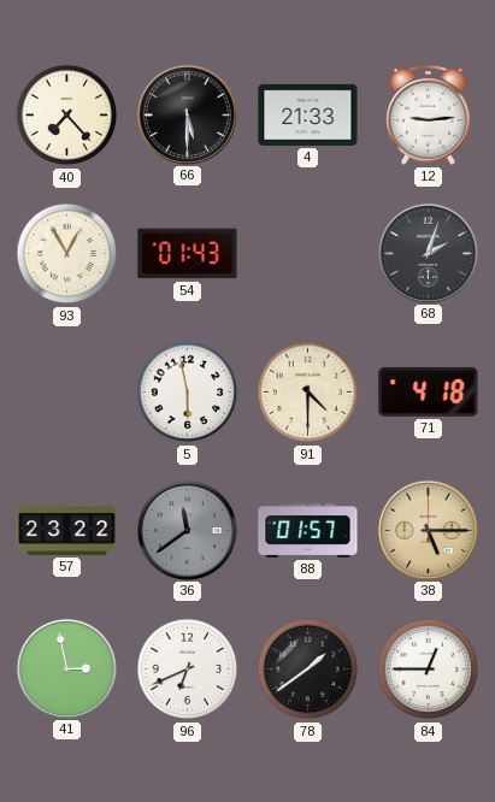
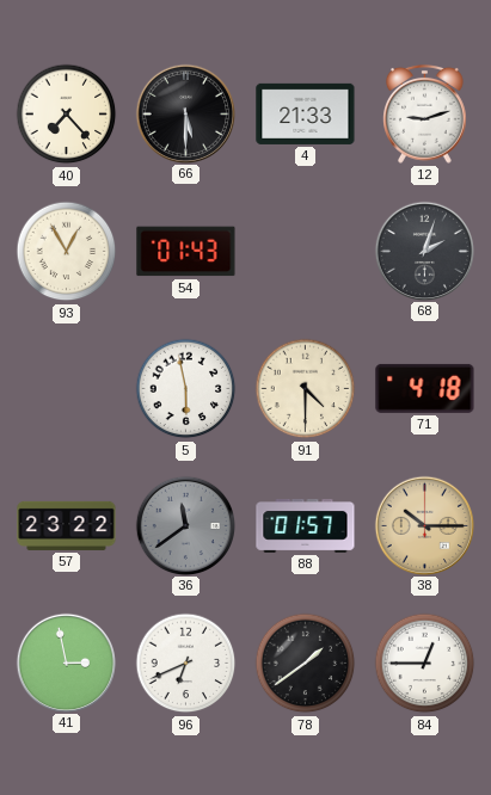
12: 9:14 -> 9:12
38: 5:15 -> 10:15
